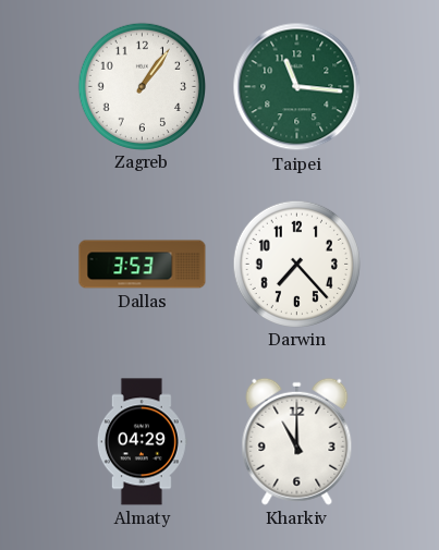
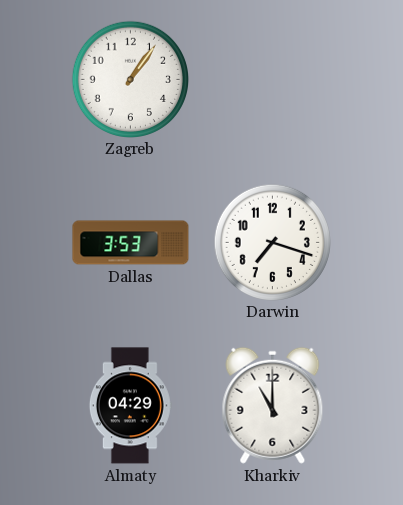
Taipei: 11:16 -> none
Darwin: 7:23 -> 7:18
